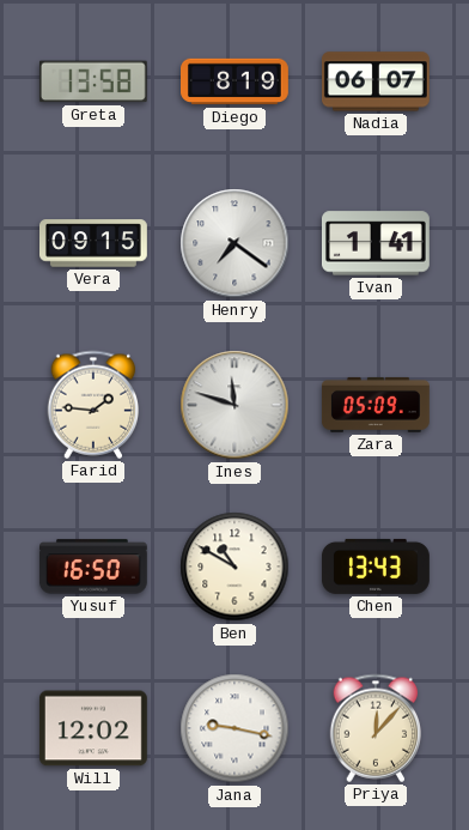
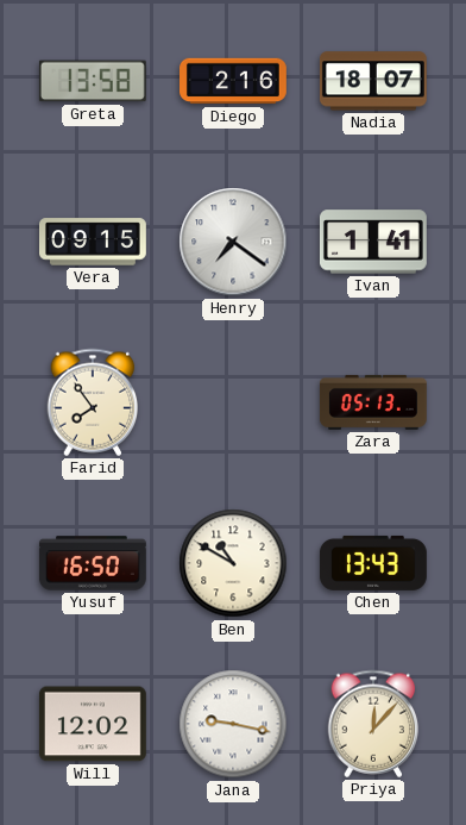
Diego: 8:19 -> 2:16
Nadia: 06:07 -> 18:07
Farid: 1:46 -> 7:54
Ines: 11:48 -> none
Zara: 05:09 -> 05:13
